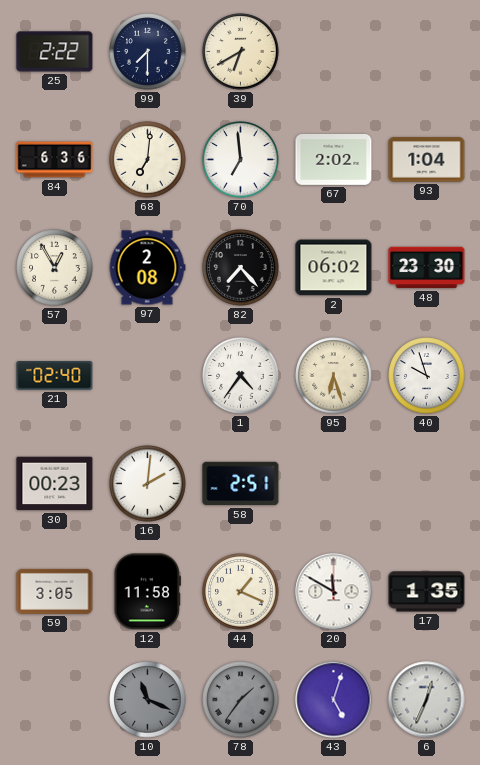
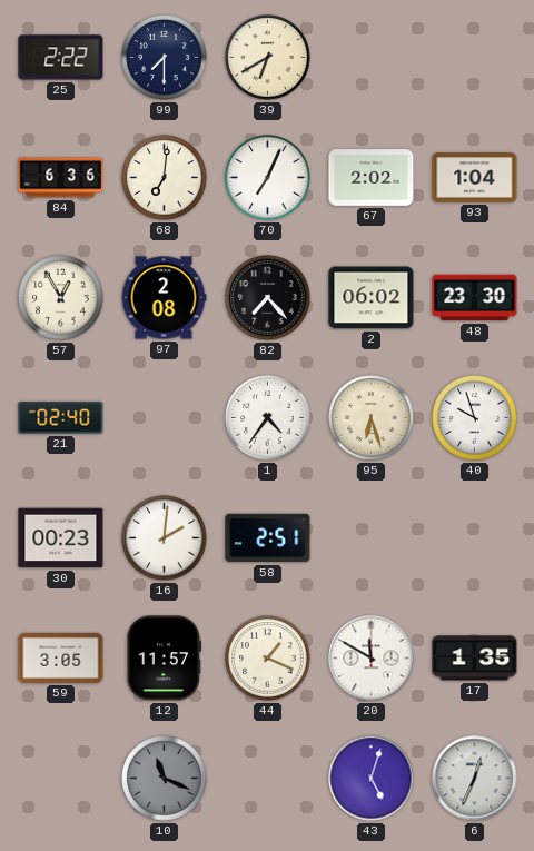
70: 6:59 -> 7:04
12: 11:58 -> 11:57
78: 1:36 -> none
